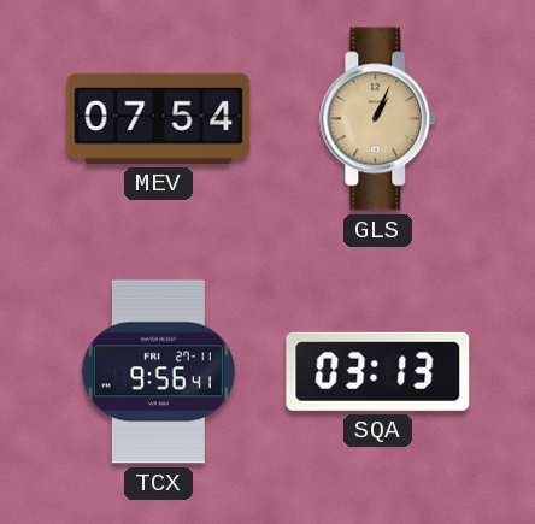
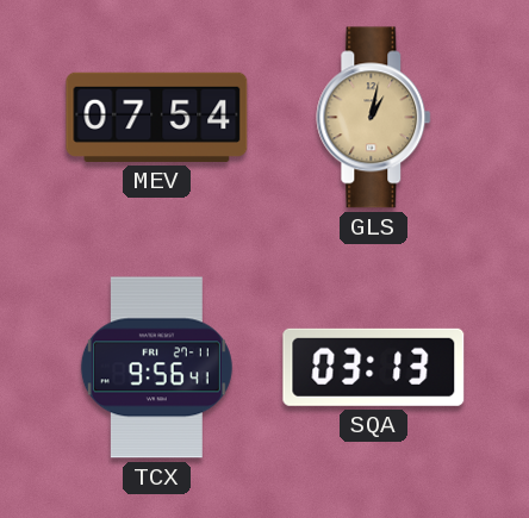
GLS: 1:04 -> 1:02
